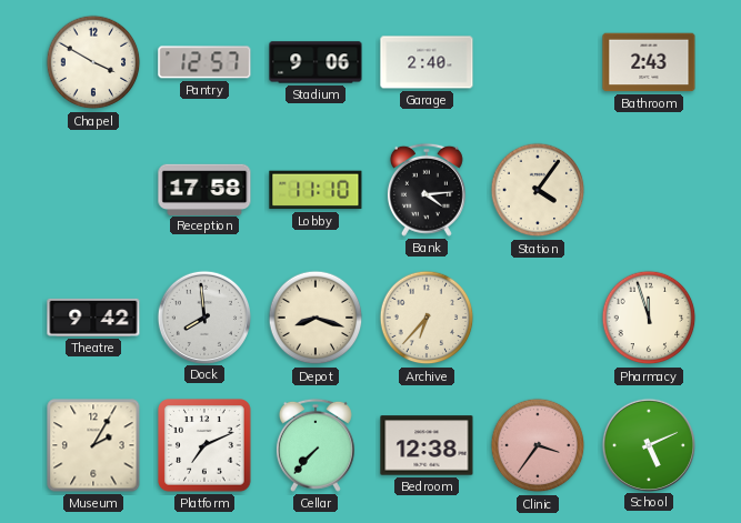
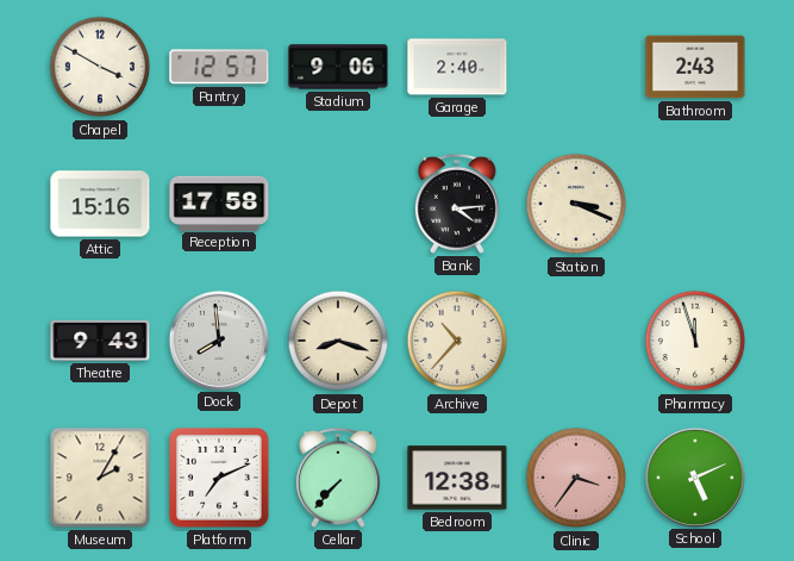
Attic: none -> 15:16
Lobby: 11:10 -> none
Station: 4:06 -> 3:19
Theatre: 9:42 -> 9:43
Archive: 6:37 -> 10:37
